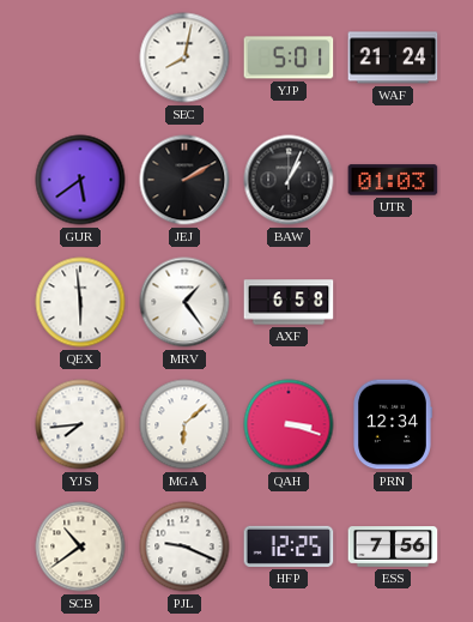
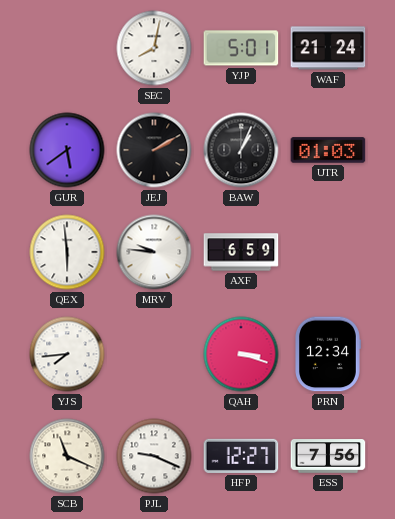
MRV: 1:24 -> 9:46
AXF: 6:58 -> 6:59
MGA: 6:08 -> none
SCB: 10:39 -> 11:19
HFP: 12:25 -> 12:27
